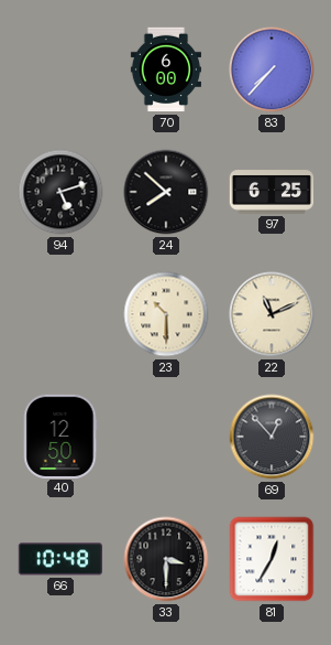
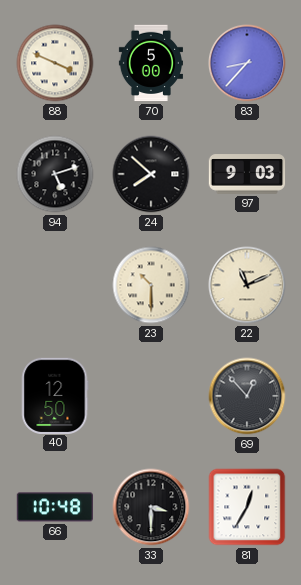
88: none -> 3:49
70: 6:00 -> 5:00
83: 7:37 -> 8:37
97: 6:25 -> 9:03
